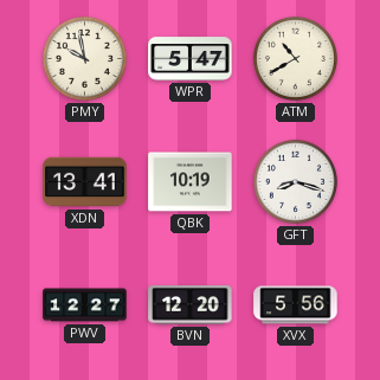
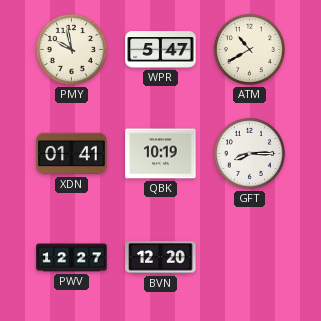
XDN: 13:41 -> 01:41
GFT: 8:18 -> 8:15
XVX: 5:56 -> none
